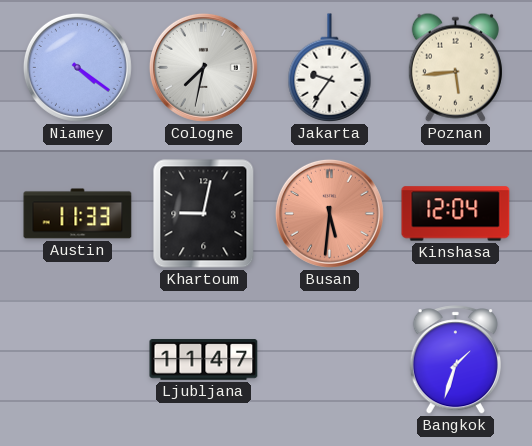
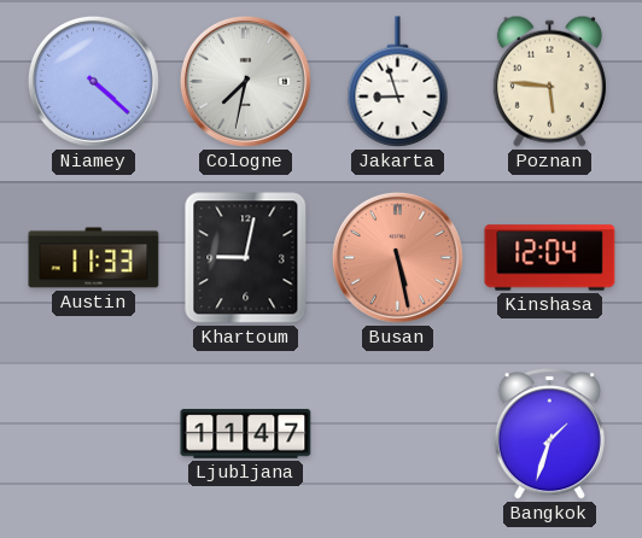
Niamey: 4:21 -> 4:22
Jakarta: 9:36 -> 8:57
Poznan: 5:44 -> 5:46
Busan: 5:31 -> 5:28
